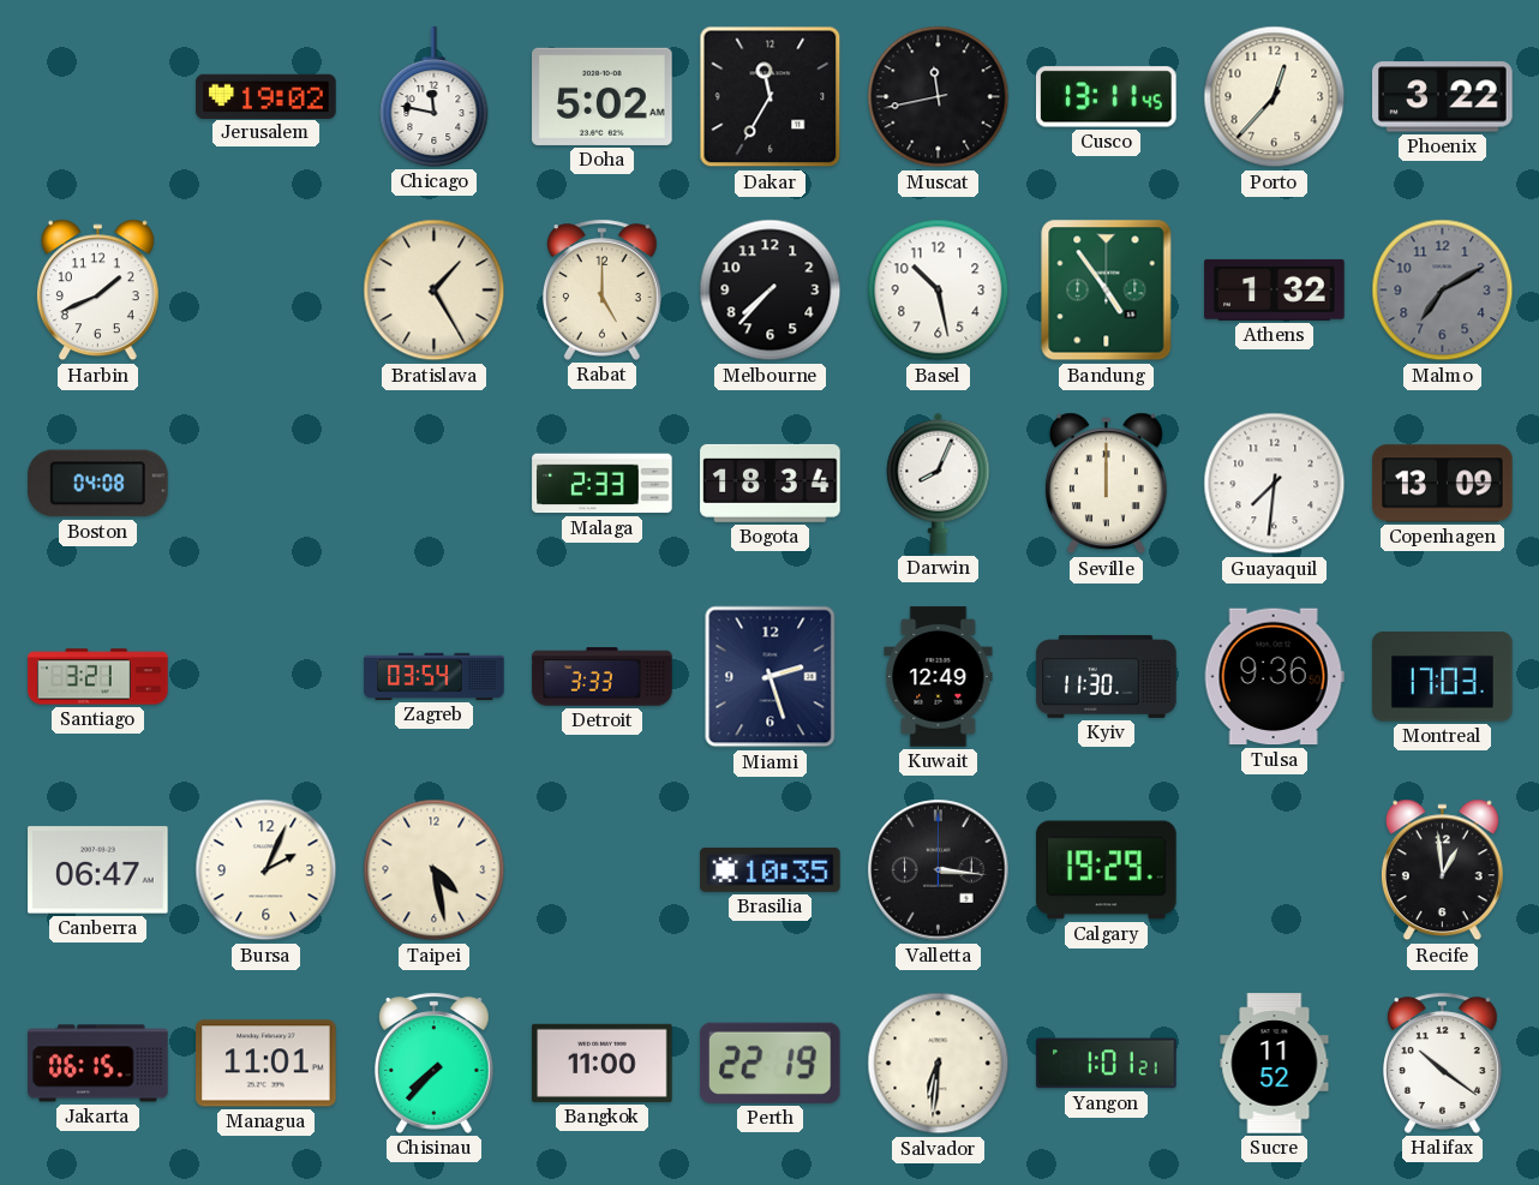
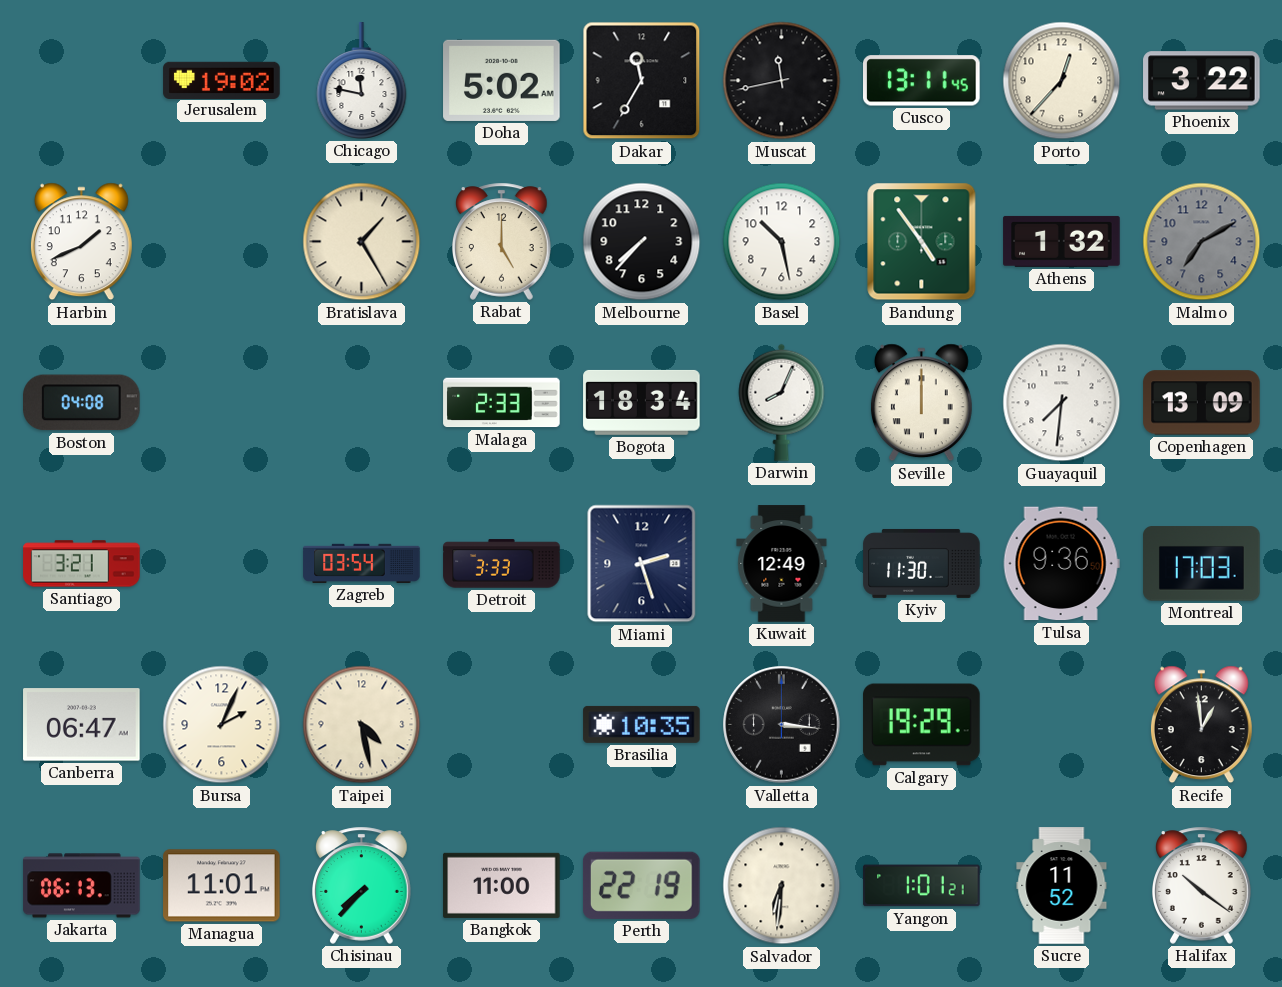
Jakarta: 06:15 -> 06:13
